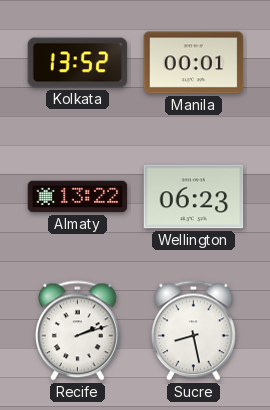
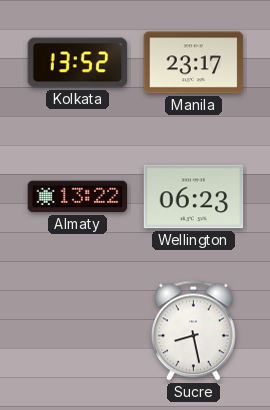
Manila: 00:01 -> 23:17
Recife: 2:12 -> none
